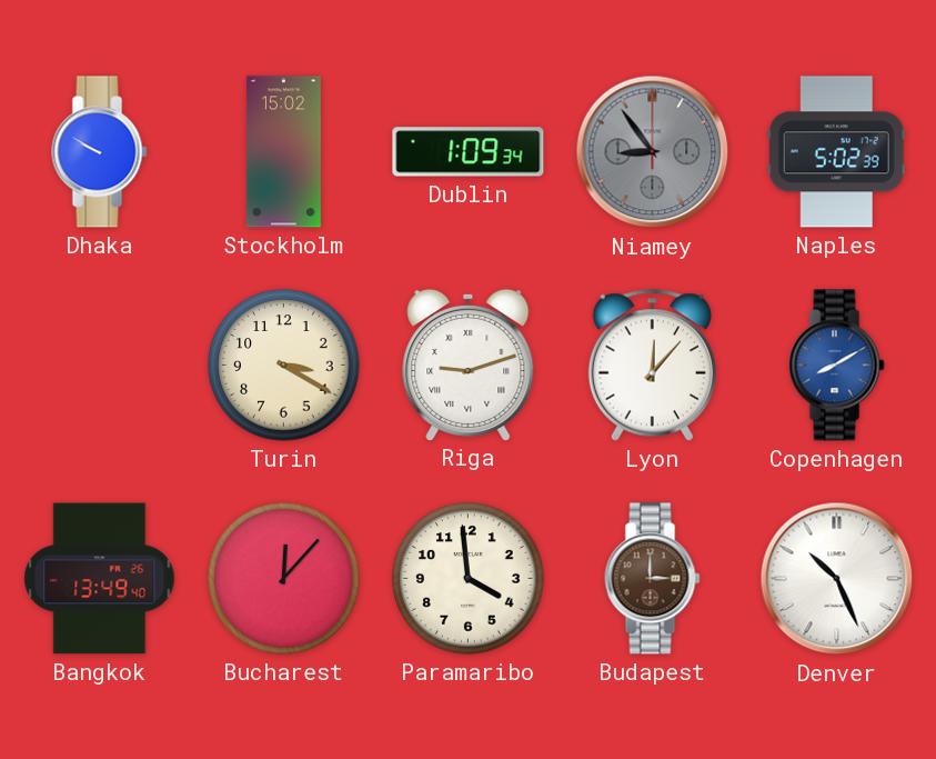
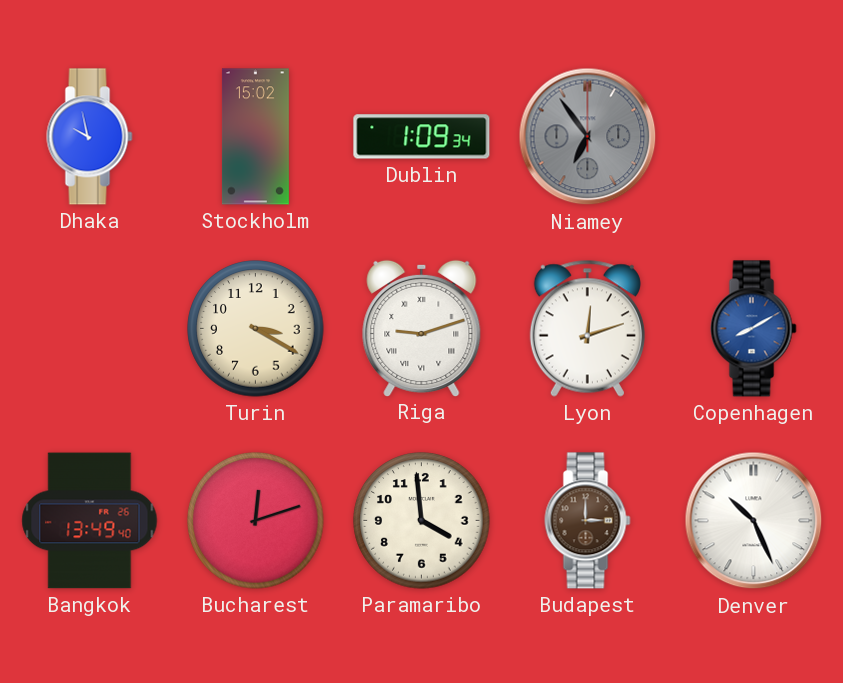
Dhaka: 9:50 -> 9:58
Niamey: 8:54 -> 6:54
Naples: 5:02 -> none
Lyon: 12:07 -> 12:12
Bucharest: 12:07 -> 12:12
